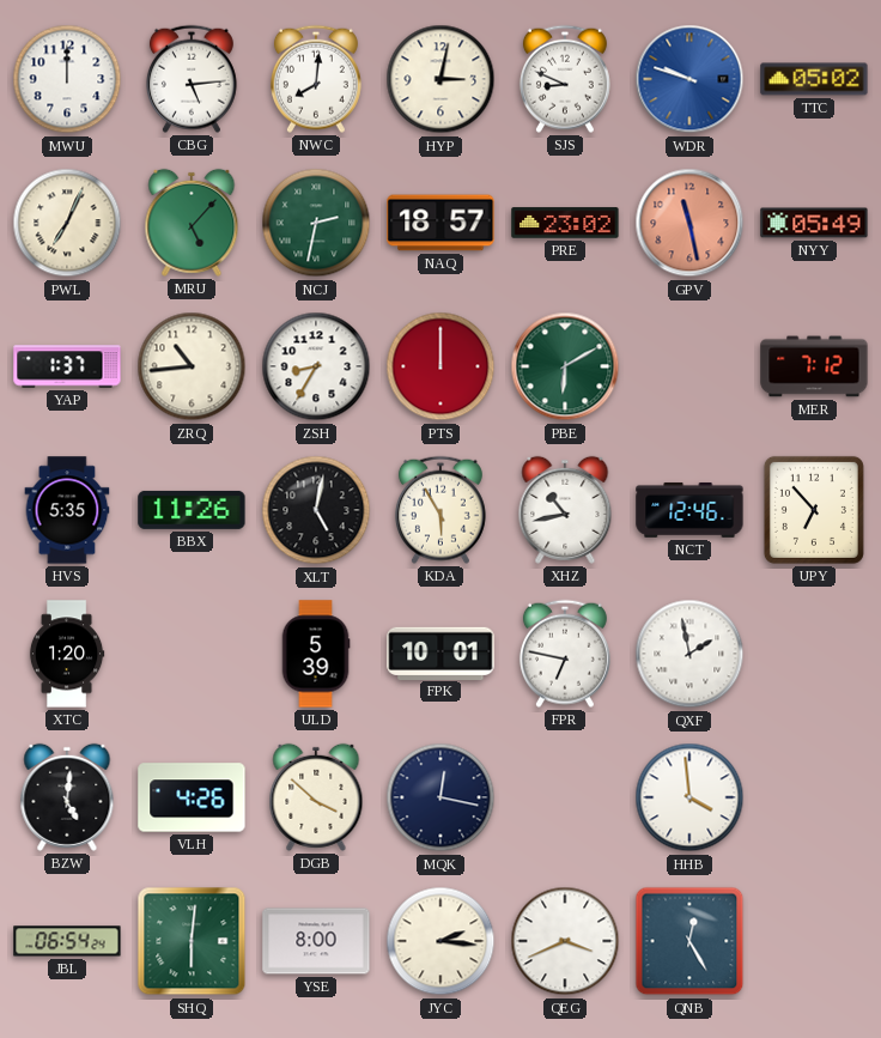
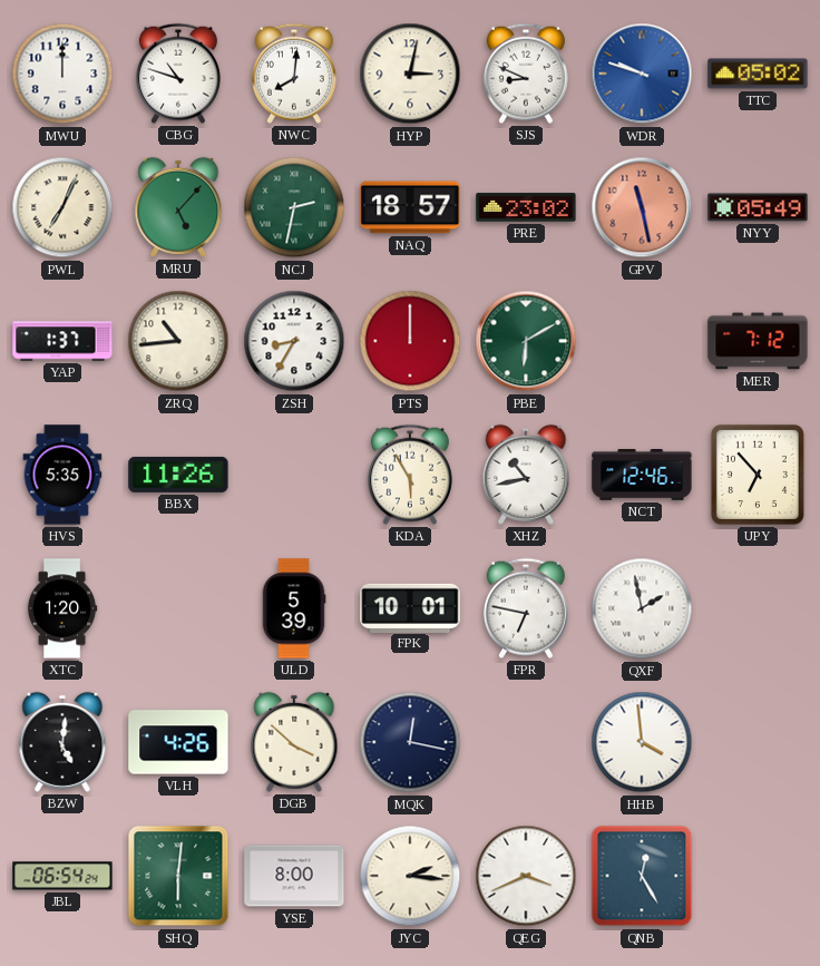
CBG: 5:14 -> 10:48
XLT: 5:02 -> none
